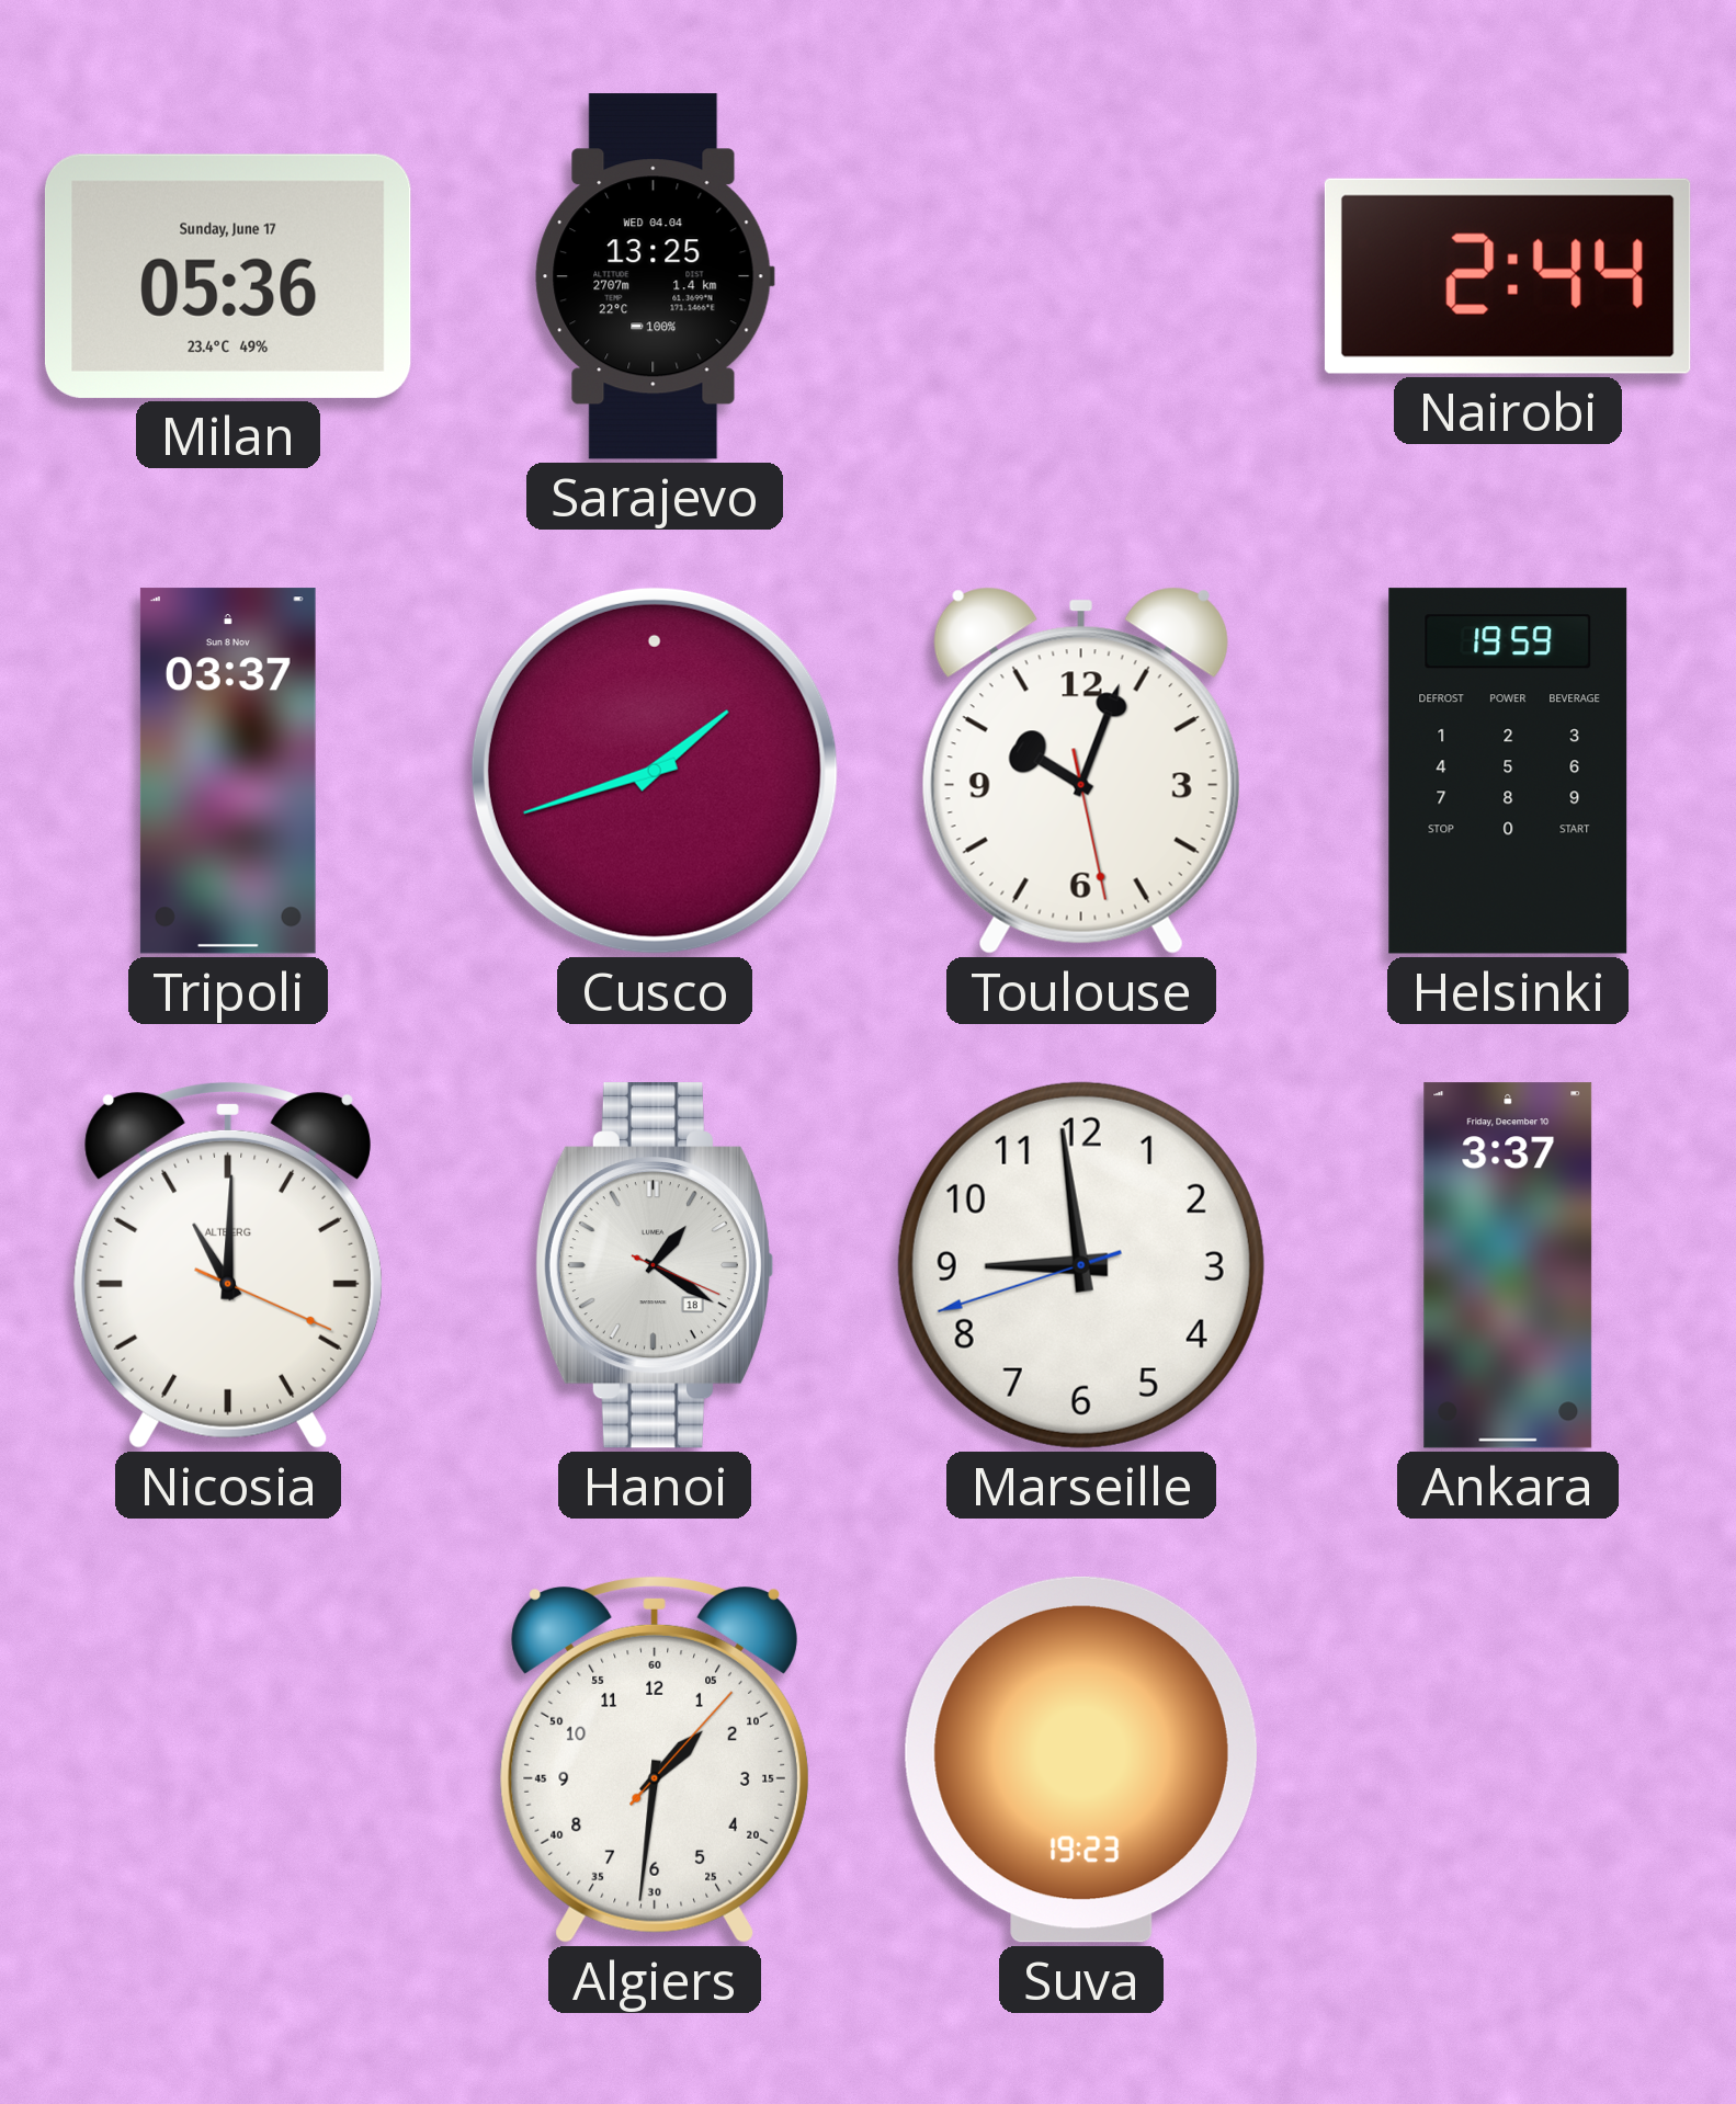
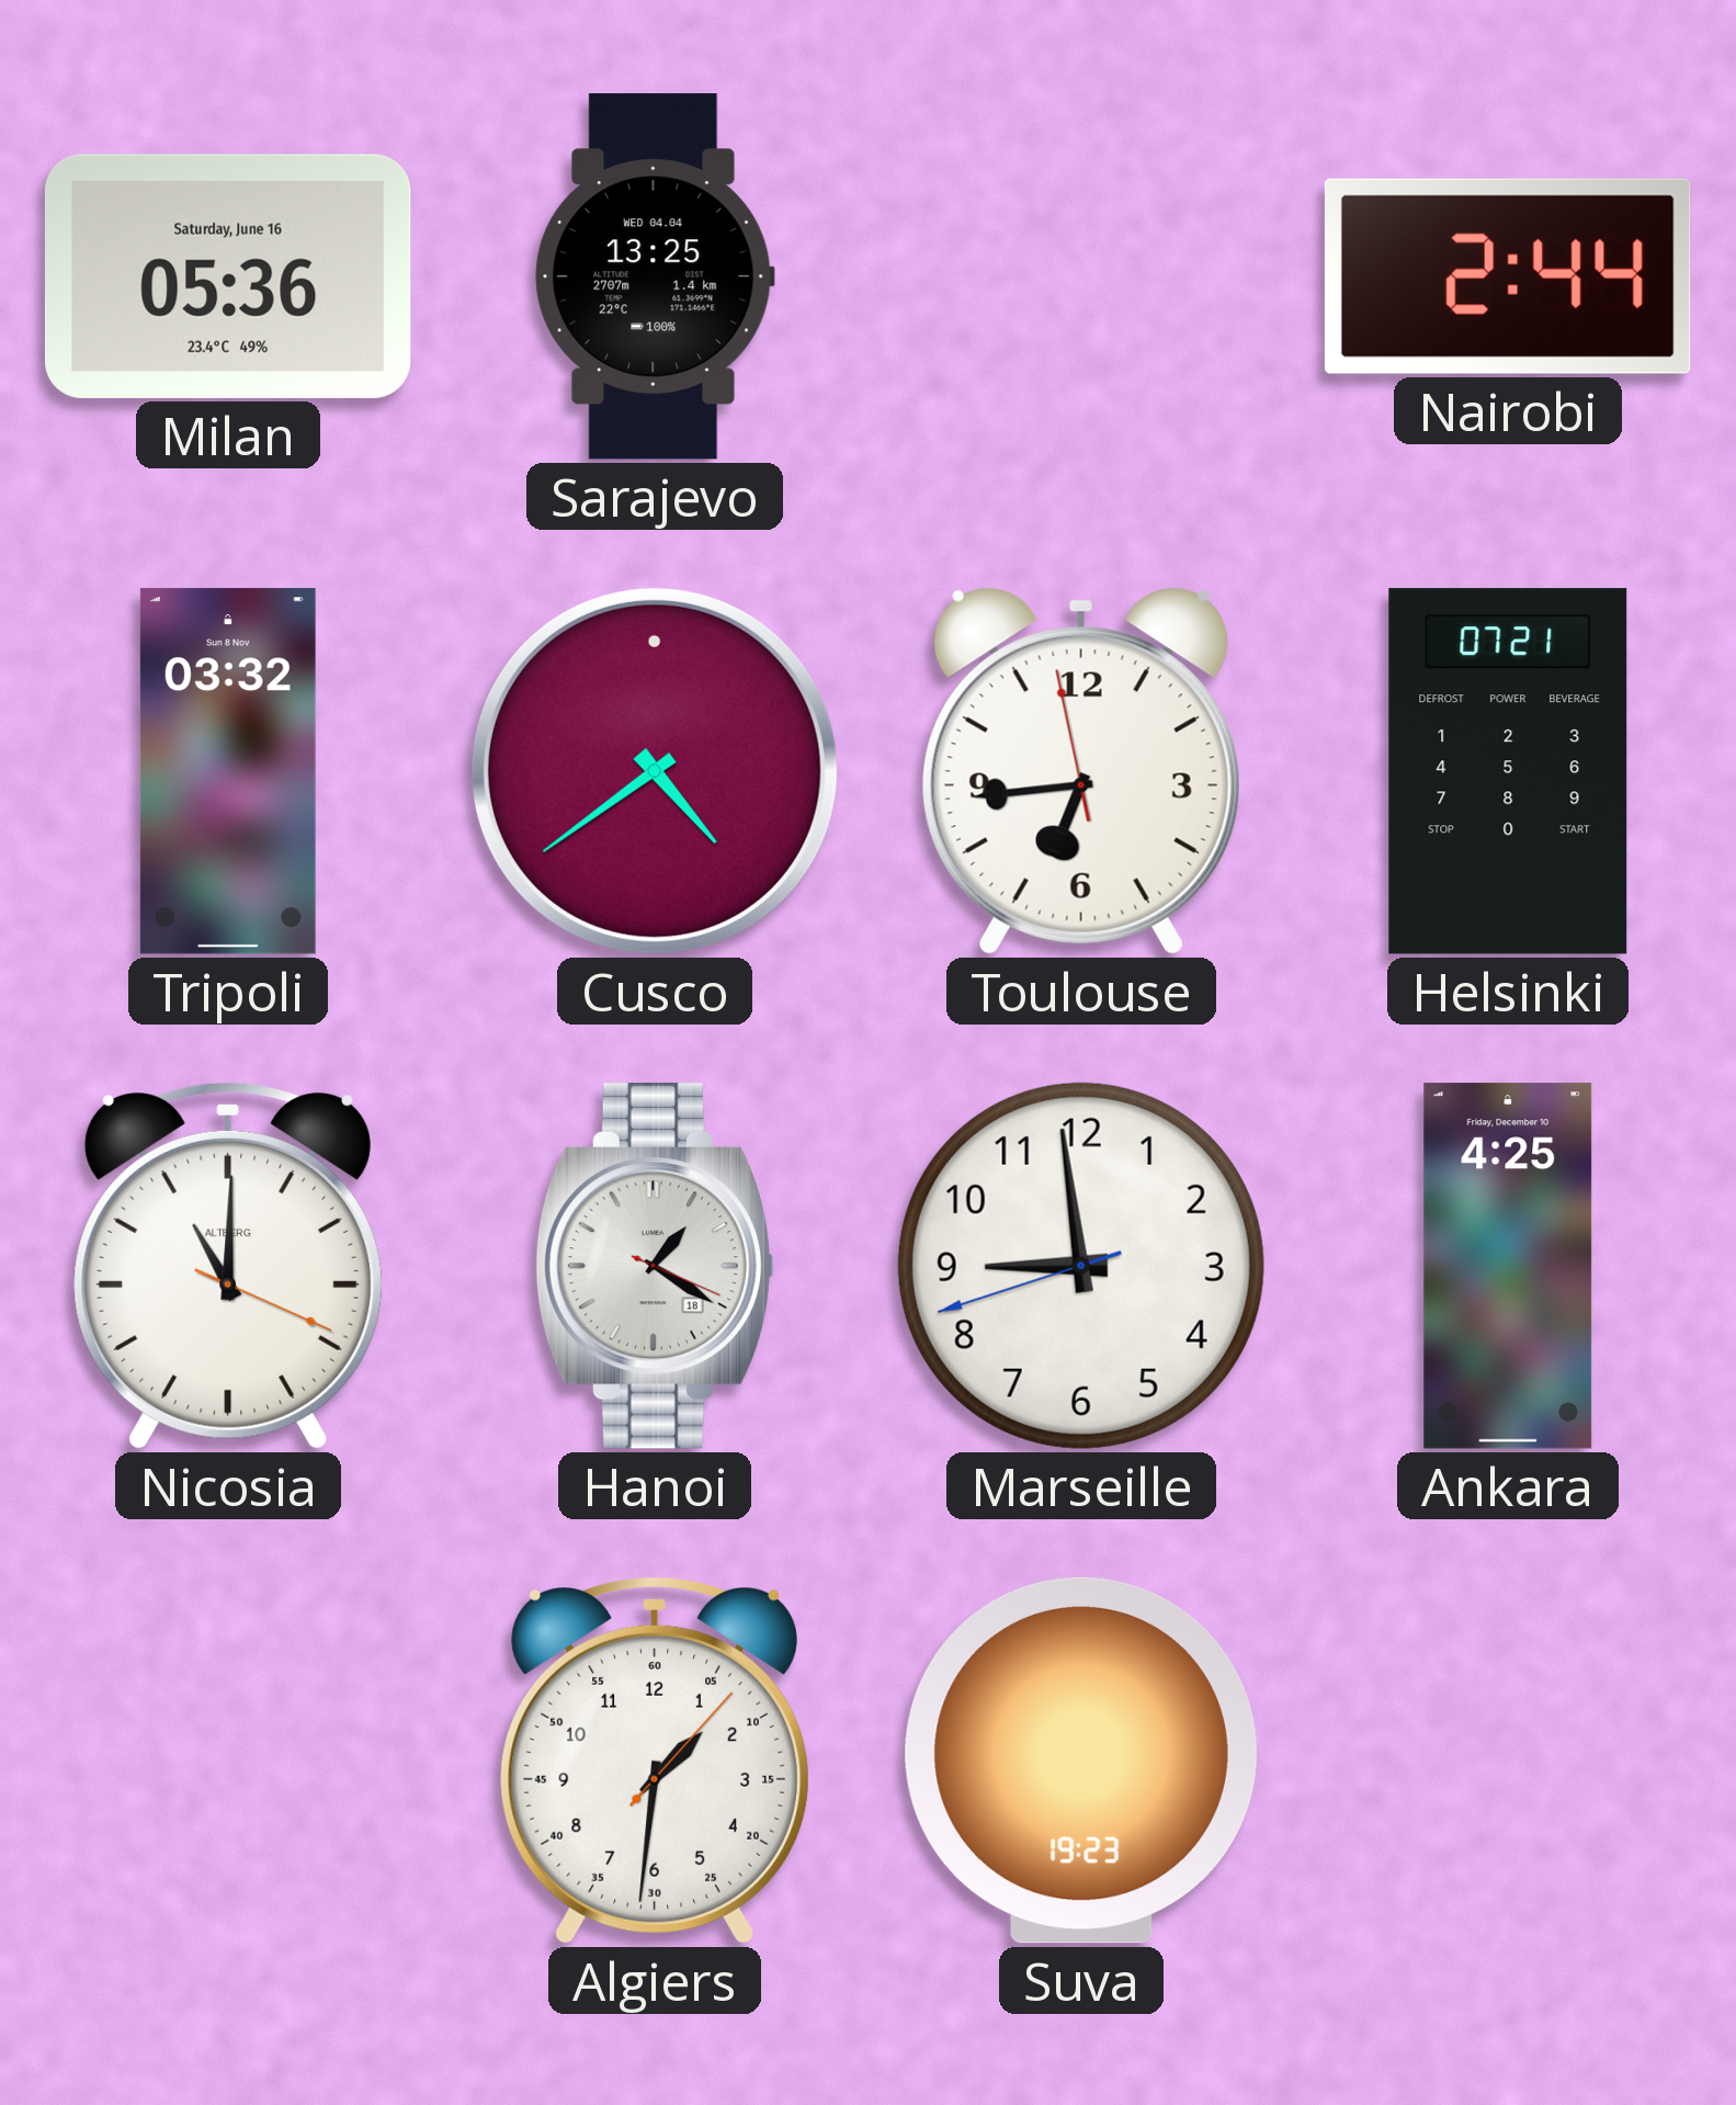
Milan date: Sunday, June 17 -> Saturday, June 16
Tripoli: 03:37 -> 03:32
Cusco: 1:42 -> 4:39
Toulouse: 10:03 -> 6:43
Helsinki: 19:59 -> 07:21
Ankara: 3:37 -> 4:25
